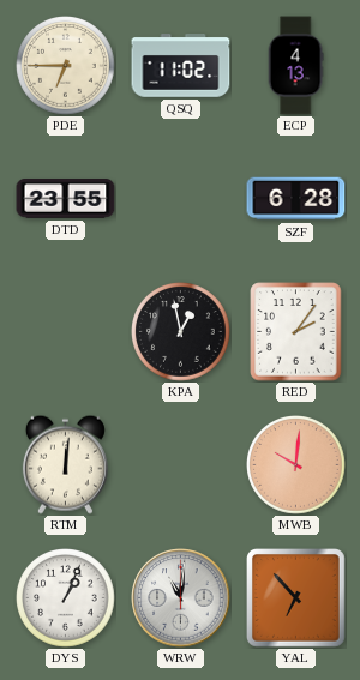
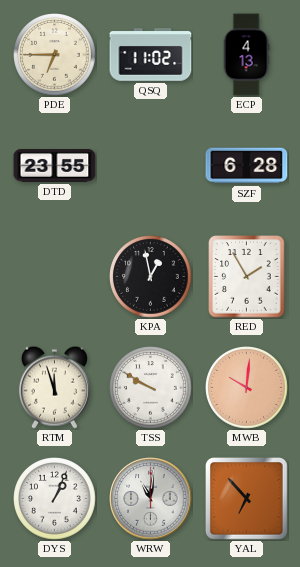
RED: 2:06 -> 1:55
RTM: 12:01 -> 11:57
TSS: none -> 9:50
